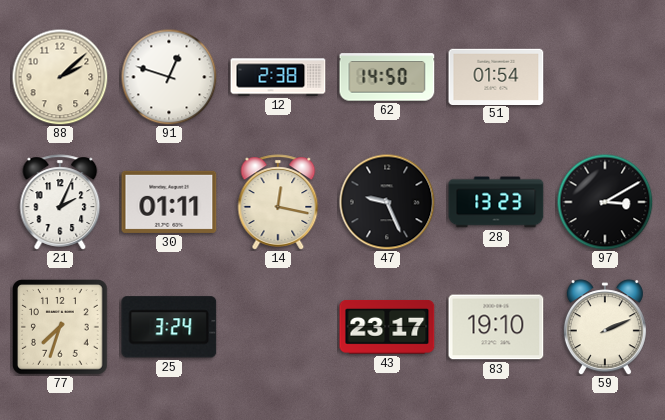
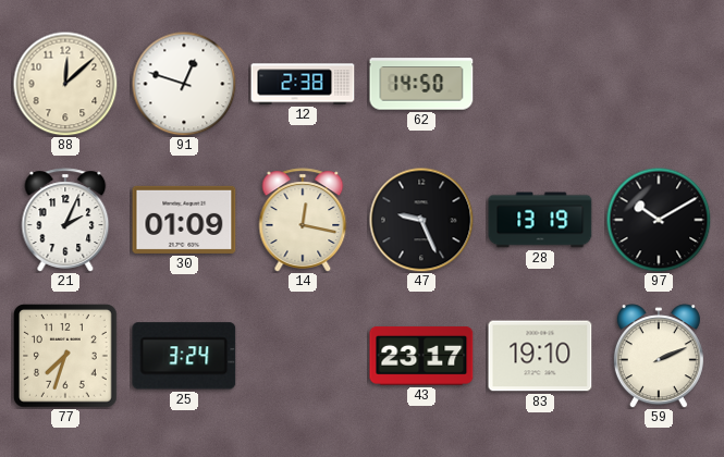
88: 2:08 -> 12:08
51: 01:54 -> none
30: 01:11 -> 01:09
28: 13:23 -> 13:19
97: 3:10 -> 10:10
